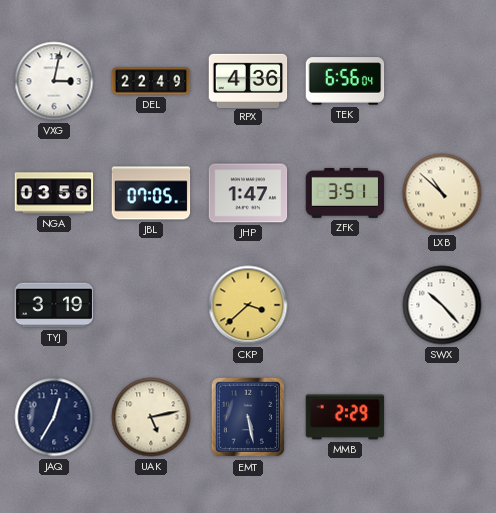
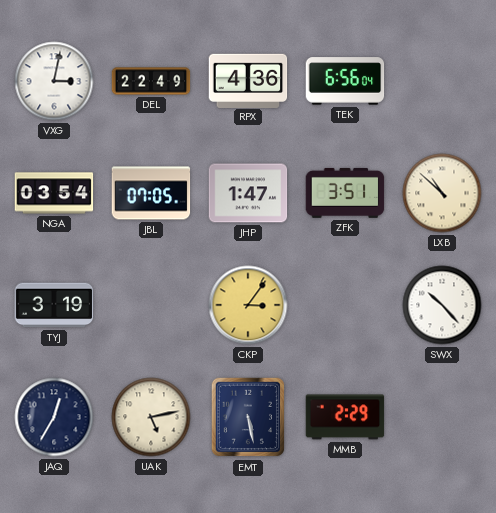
NGA: 03:56 -> 03:54
CKP: 3:38 -> 3:06
